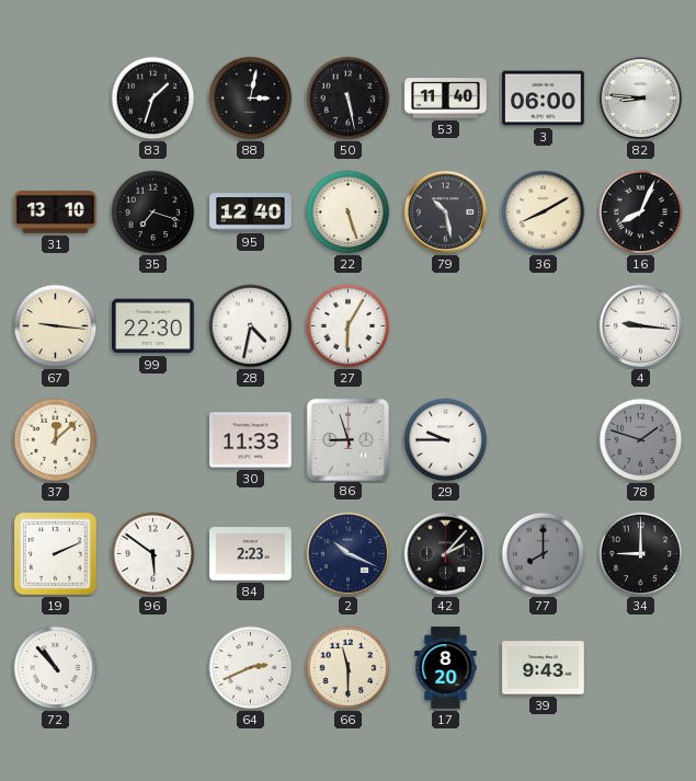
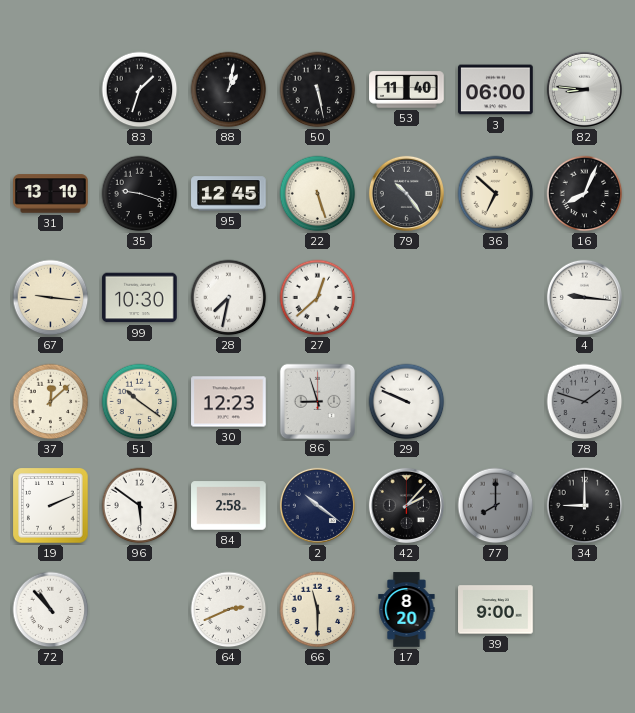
88: 3:02 -> 1:02
35: 7:18 -> 9:18
95: 12:40 -> 12:45
79: 10:28 -> 10:24
36: 8:10 -> 6:52
99: 22:30 -> 10:30
28: 4:32 -> 7:32
27: 6:05 -> 12:38
51: none -> 10:21
30: 11:33 -> 12:23
29: 9:45 -> 9:49
84: 2:23 -> 2:58
2: 10:19 -> 10:21
39: 9:43 -> 9:00
